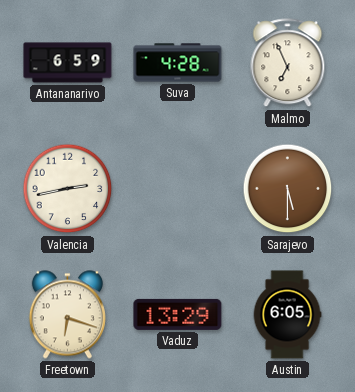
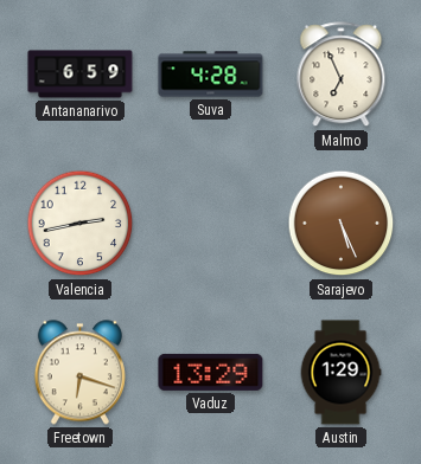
Sarajevo: 5:30 -> 5:26
Austin: 6:05 -> 1:29
